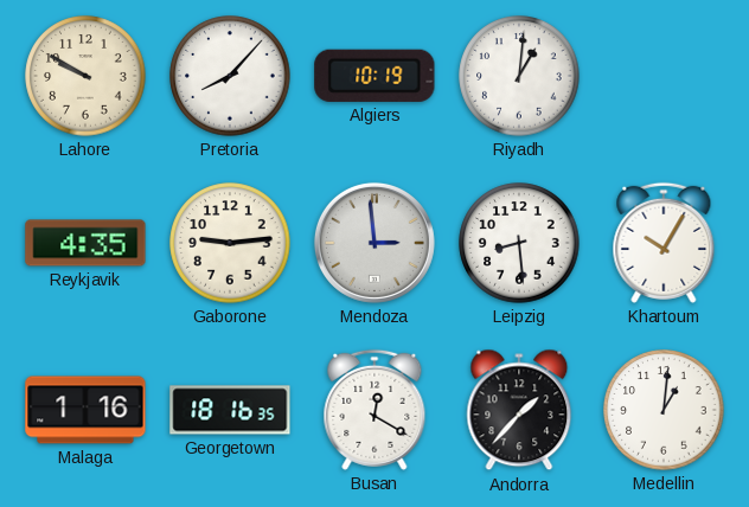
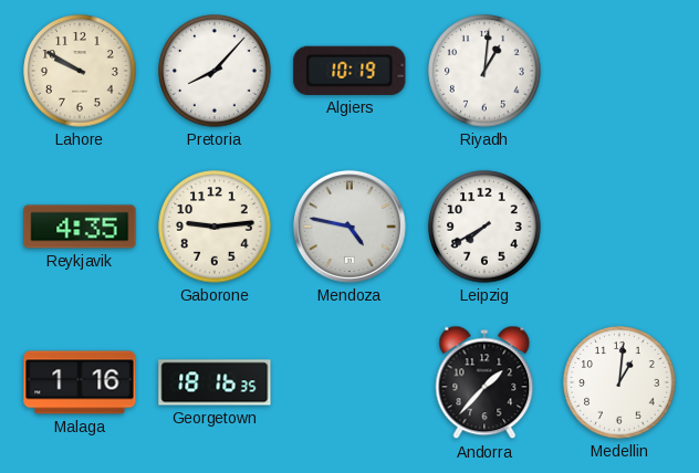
Mendoza: 2:59 -> 4:47
Leipzig: 8:29 -> 7:40
Khartoum: 10:05 -> none
Busan: 12:20 -> none
